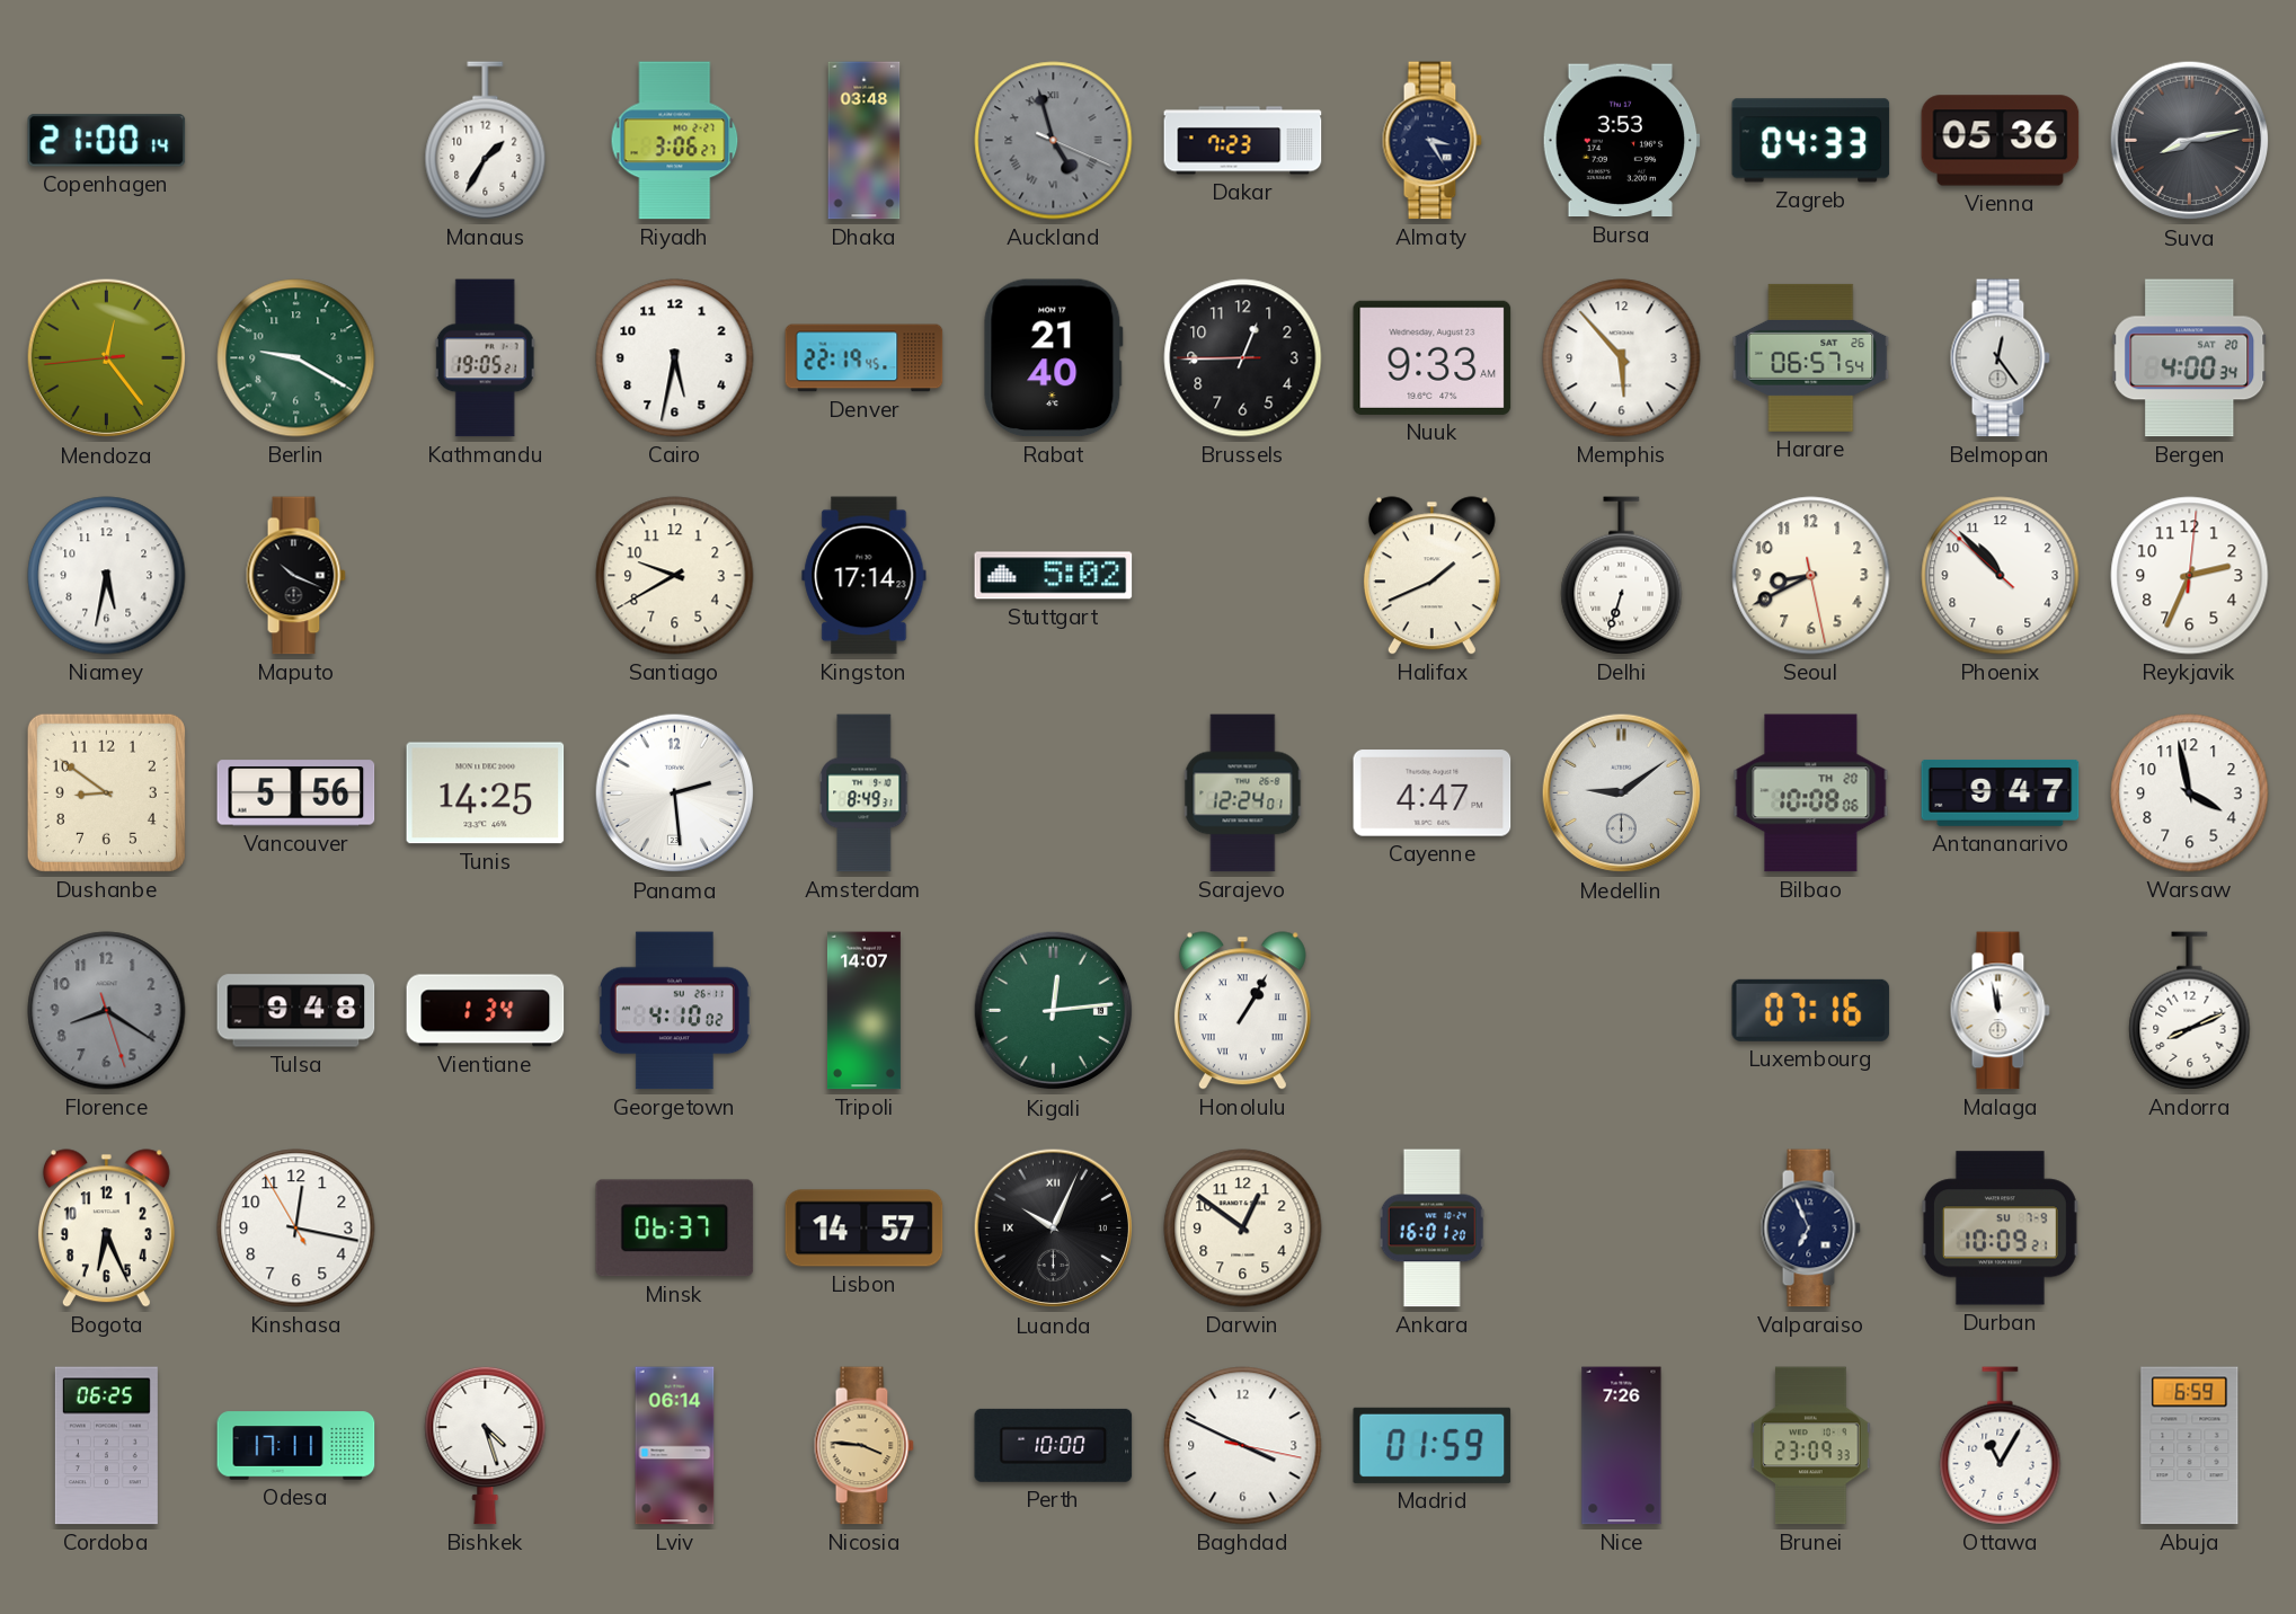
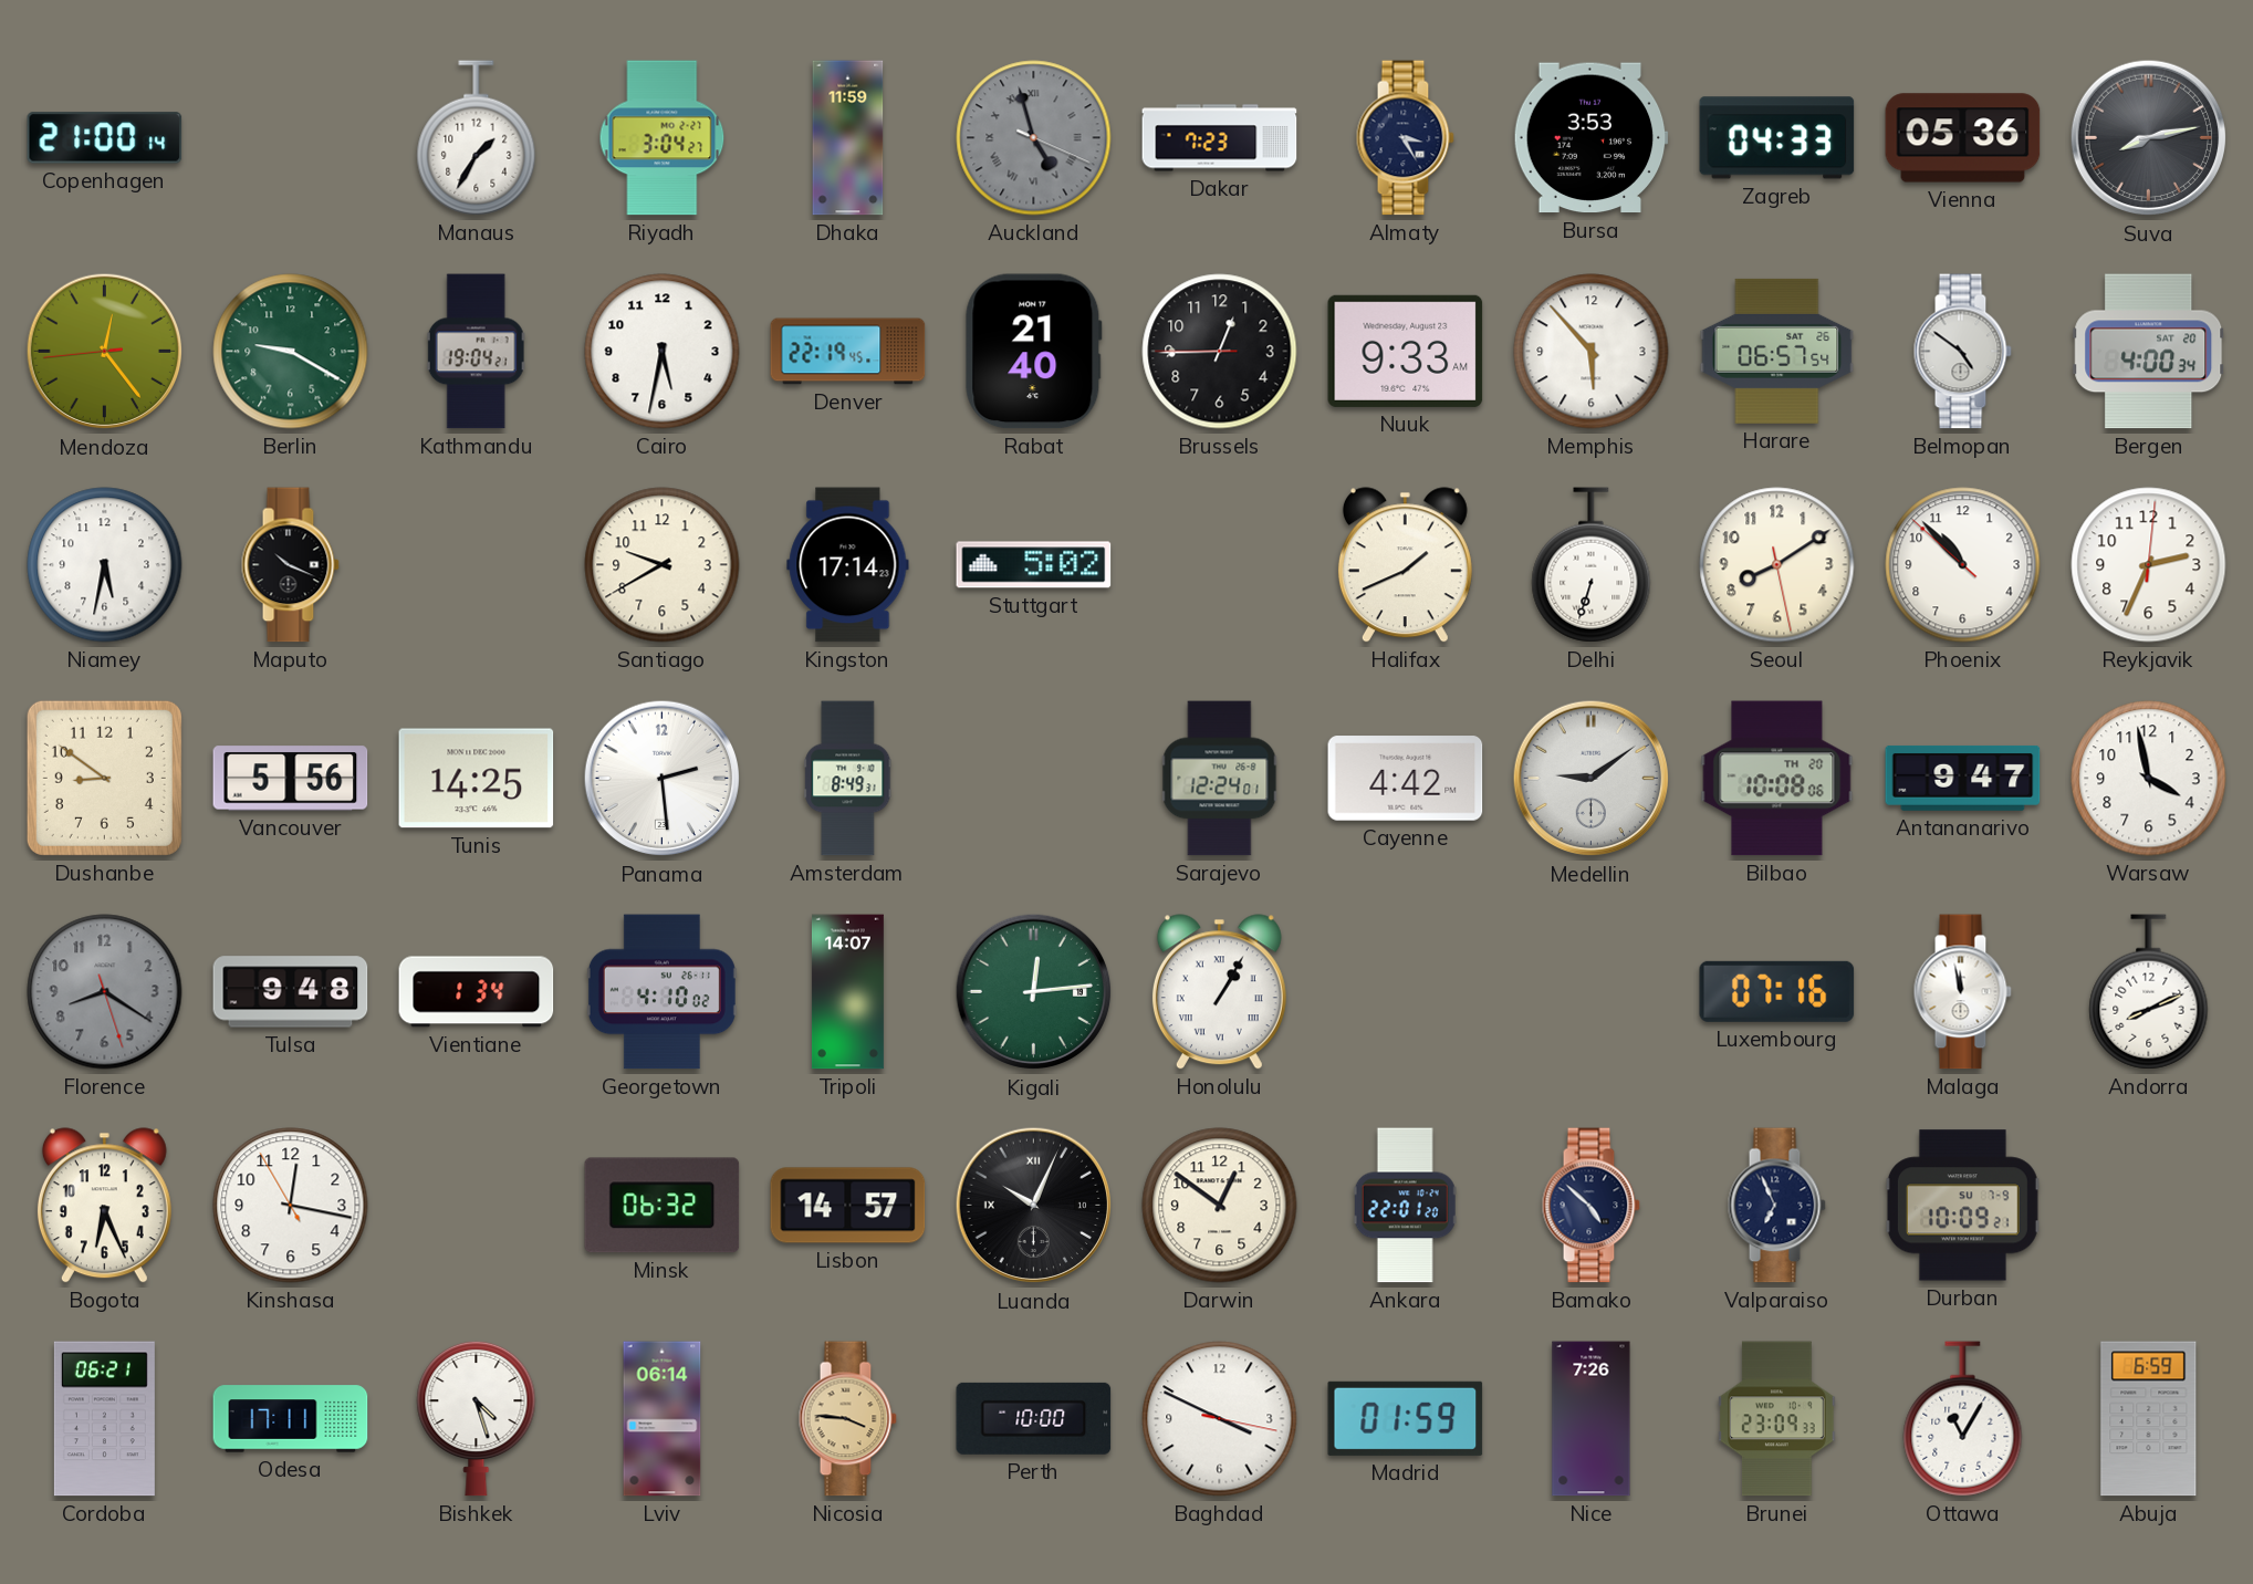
Riyadh: 3:06 -> 3:04
Dhaka: 03:48 -> 11:59
Kathmandu: 19:05 -> 19:04
Belmopan: 12:24 -> 4:51
Seoul: 8:40 -> 8:09
Cayenne: 4:47 -> 4:42
Minsk: 06:37 -> 06:32
Ankara: 16:01 -> 22:01
Bamako: none -> 4:52
Cordoba: 06:25 -> 06:21
